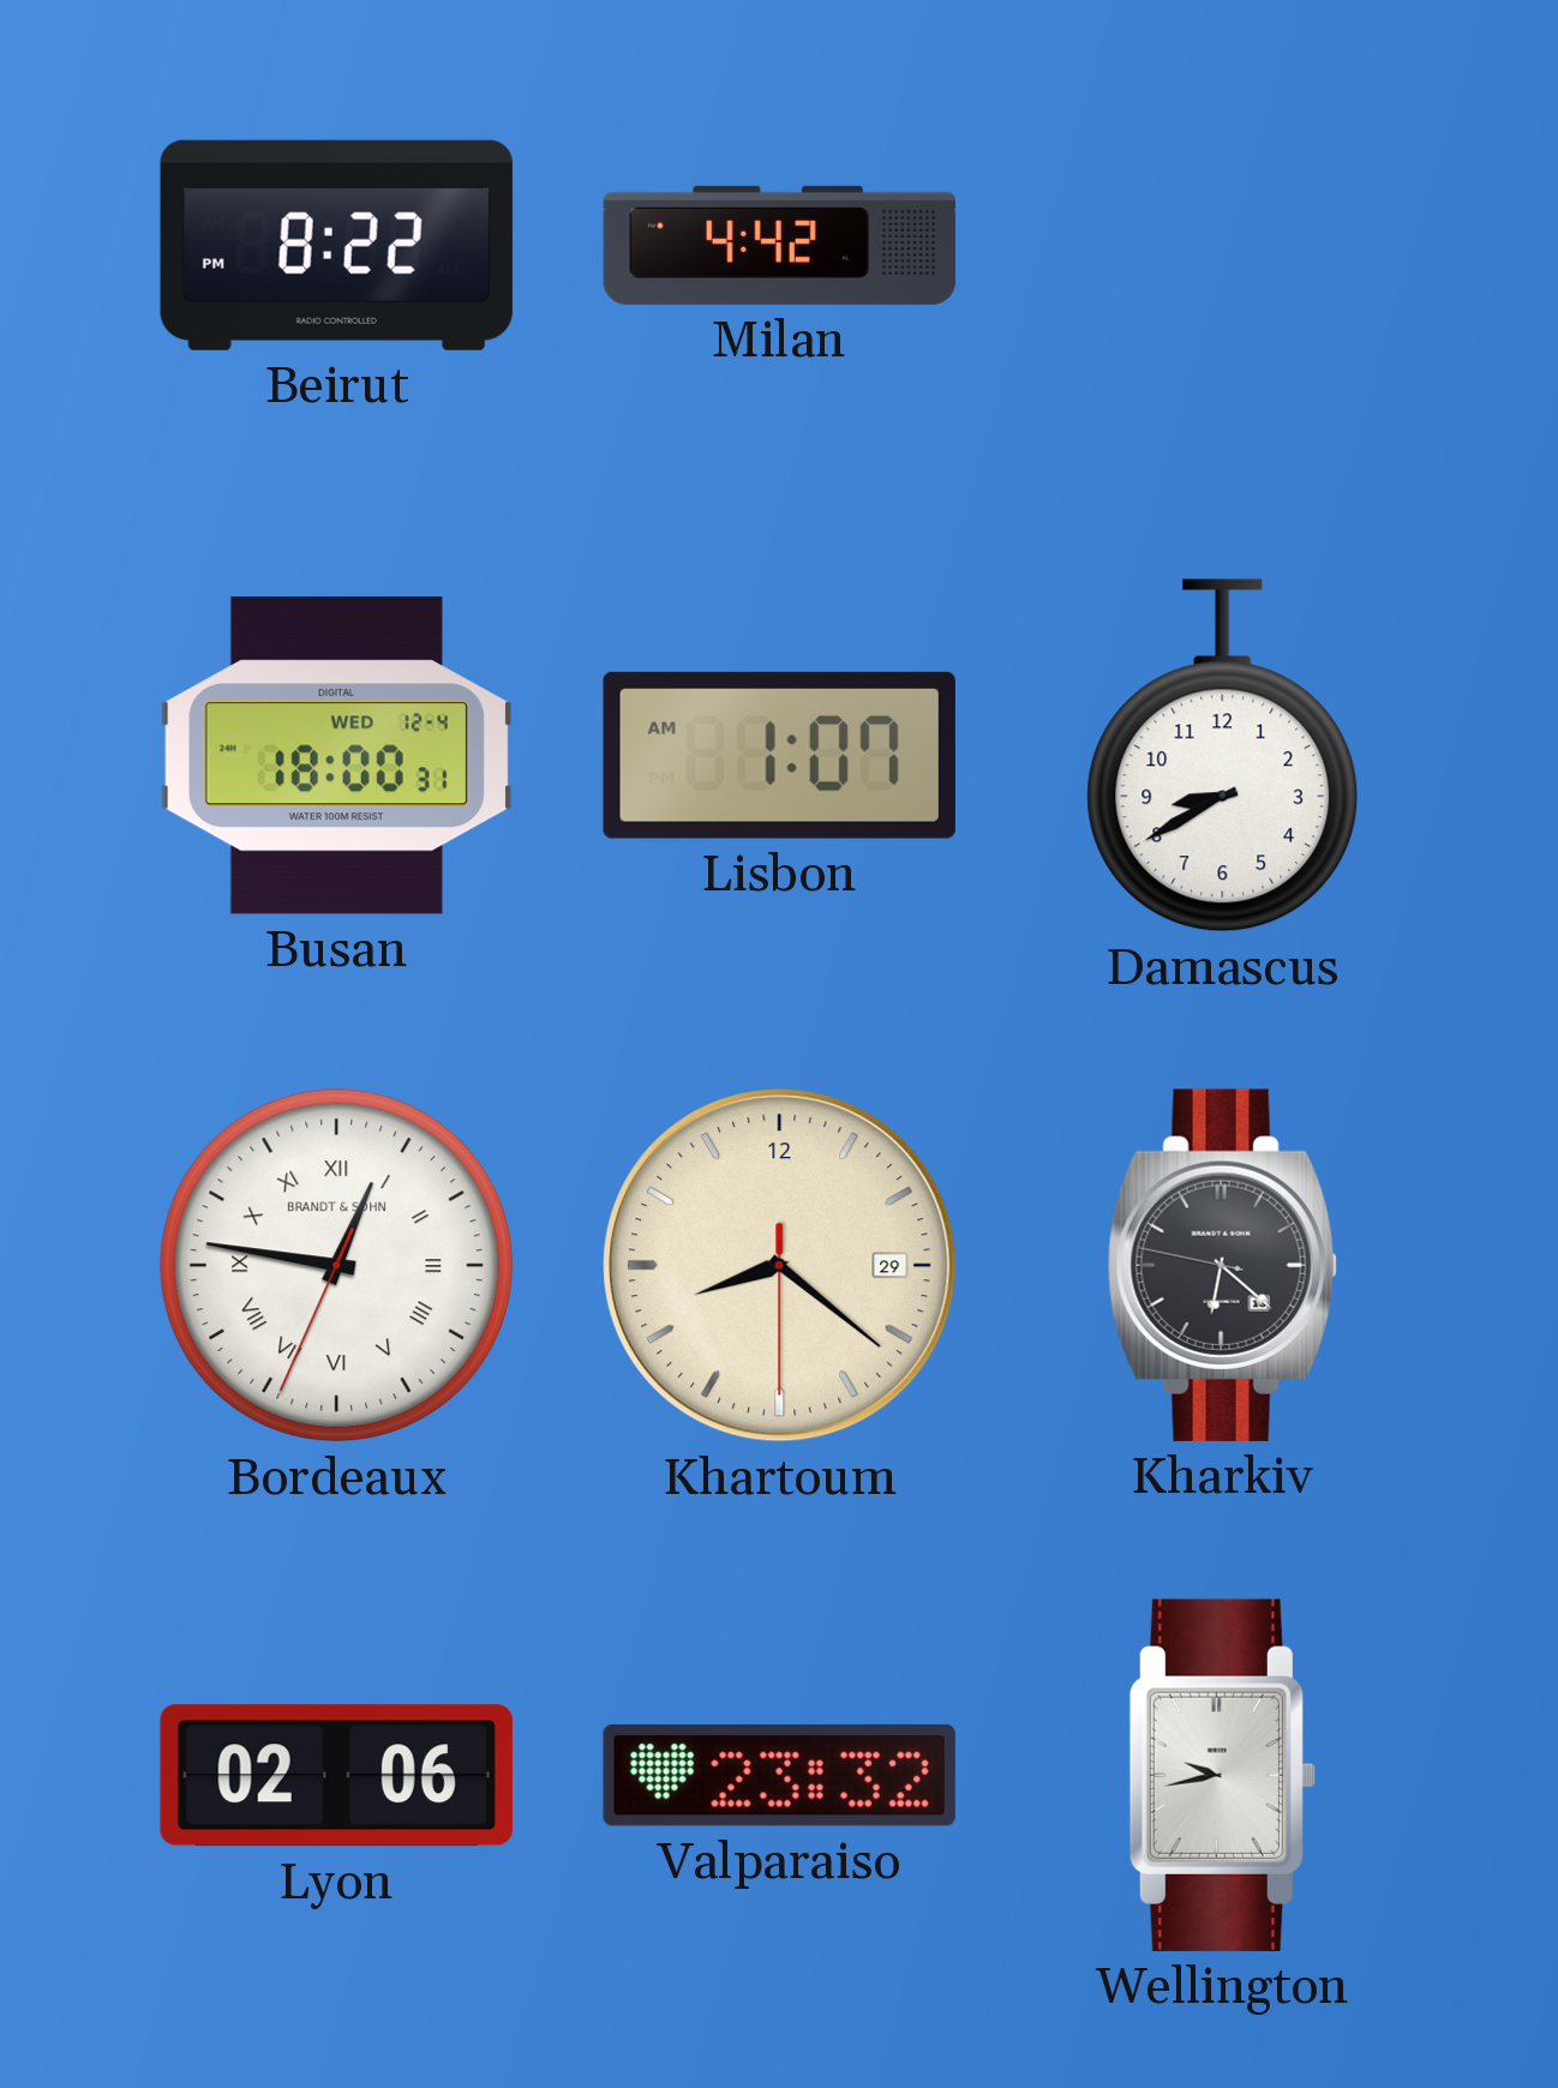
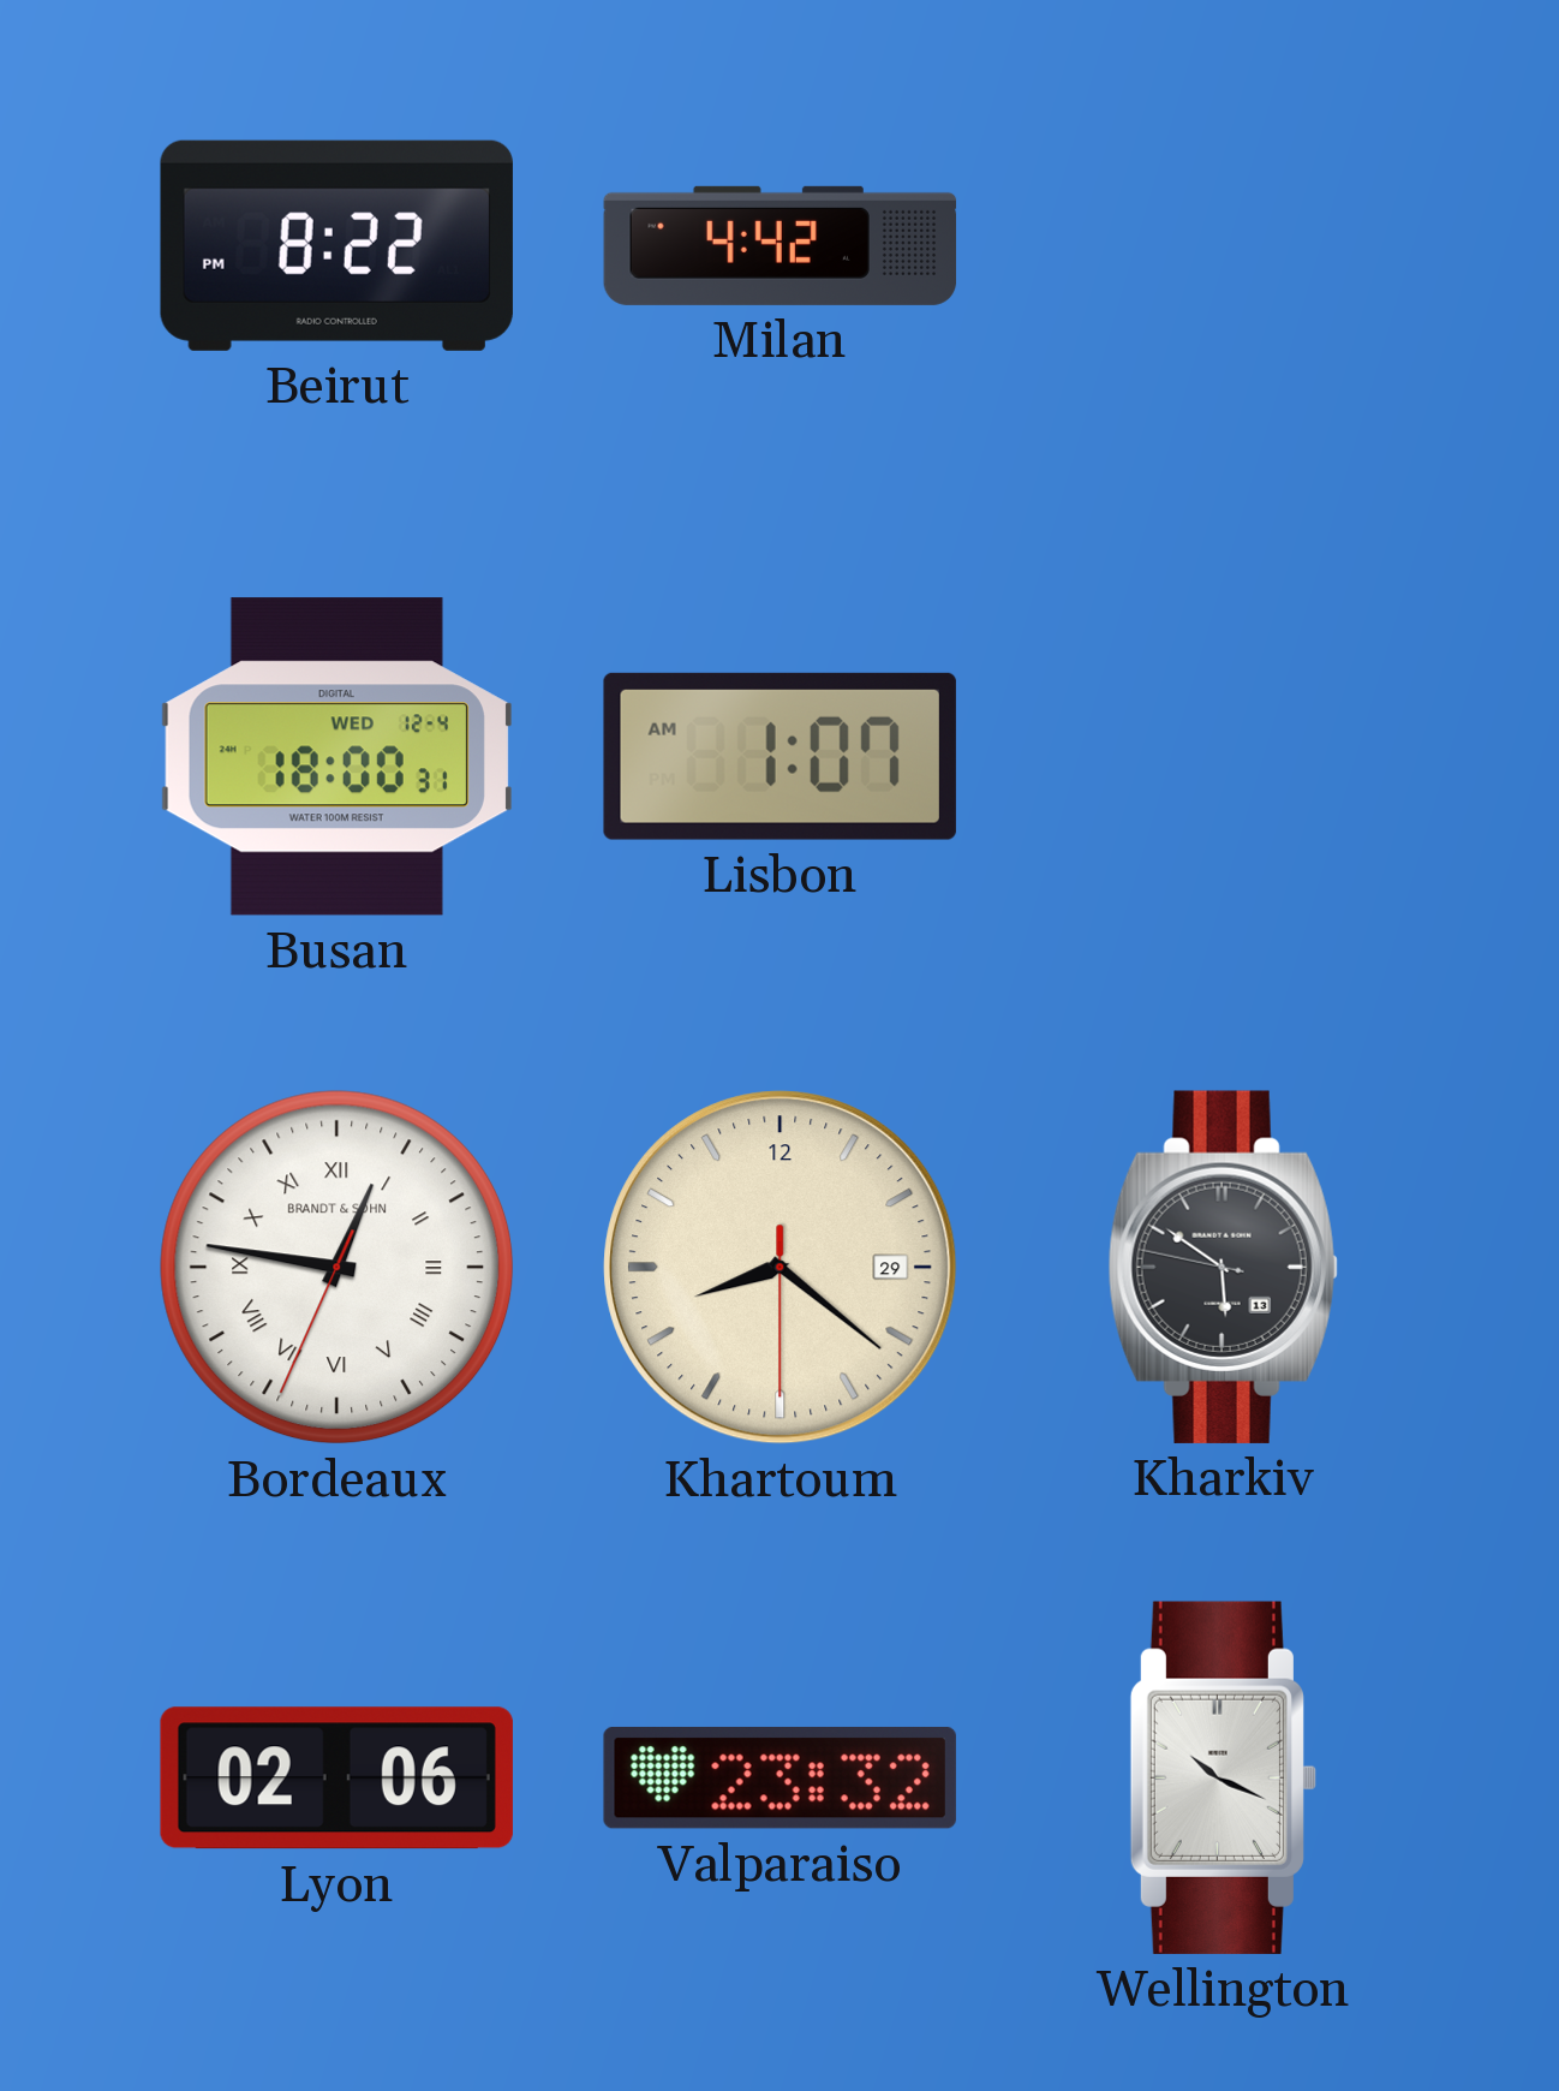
Damascus: 8:40 -> none
Kharkiv: 6:21 -> 5:50
Wellington: 9:43 -> 10:19
